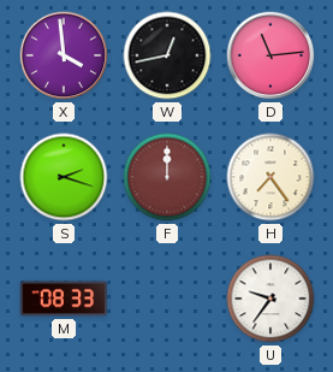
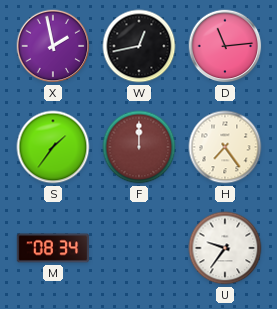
X: 3:59 -> 1:58
S: 2:18 -> 1:36
M: 08:33 -> 08:34
